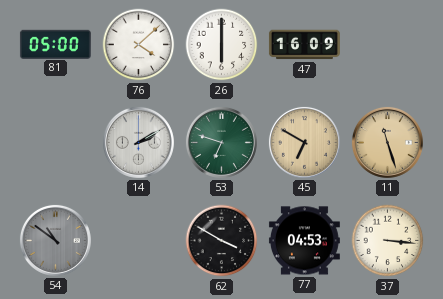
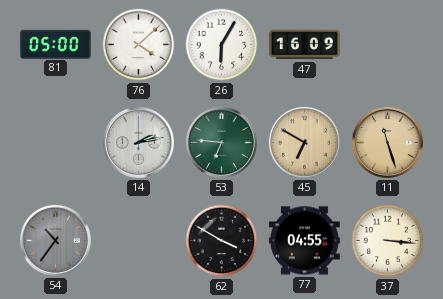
26: 6:00 -> 6:05
14: 2:10 -> 2:13
53: 6:48 -> 6:46
54: 10:51 -> 10:36
77: 04:53 -> 04:55
